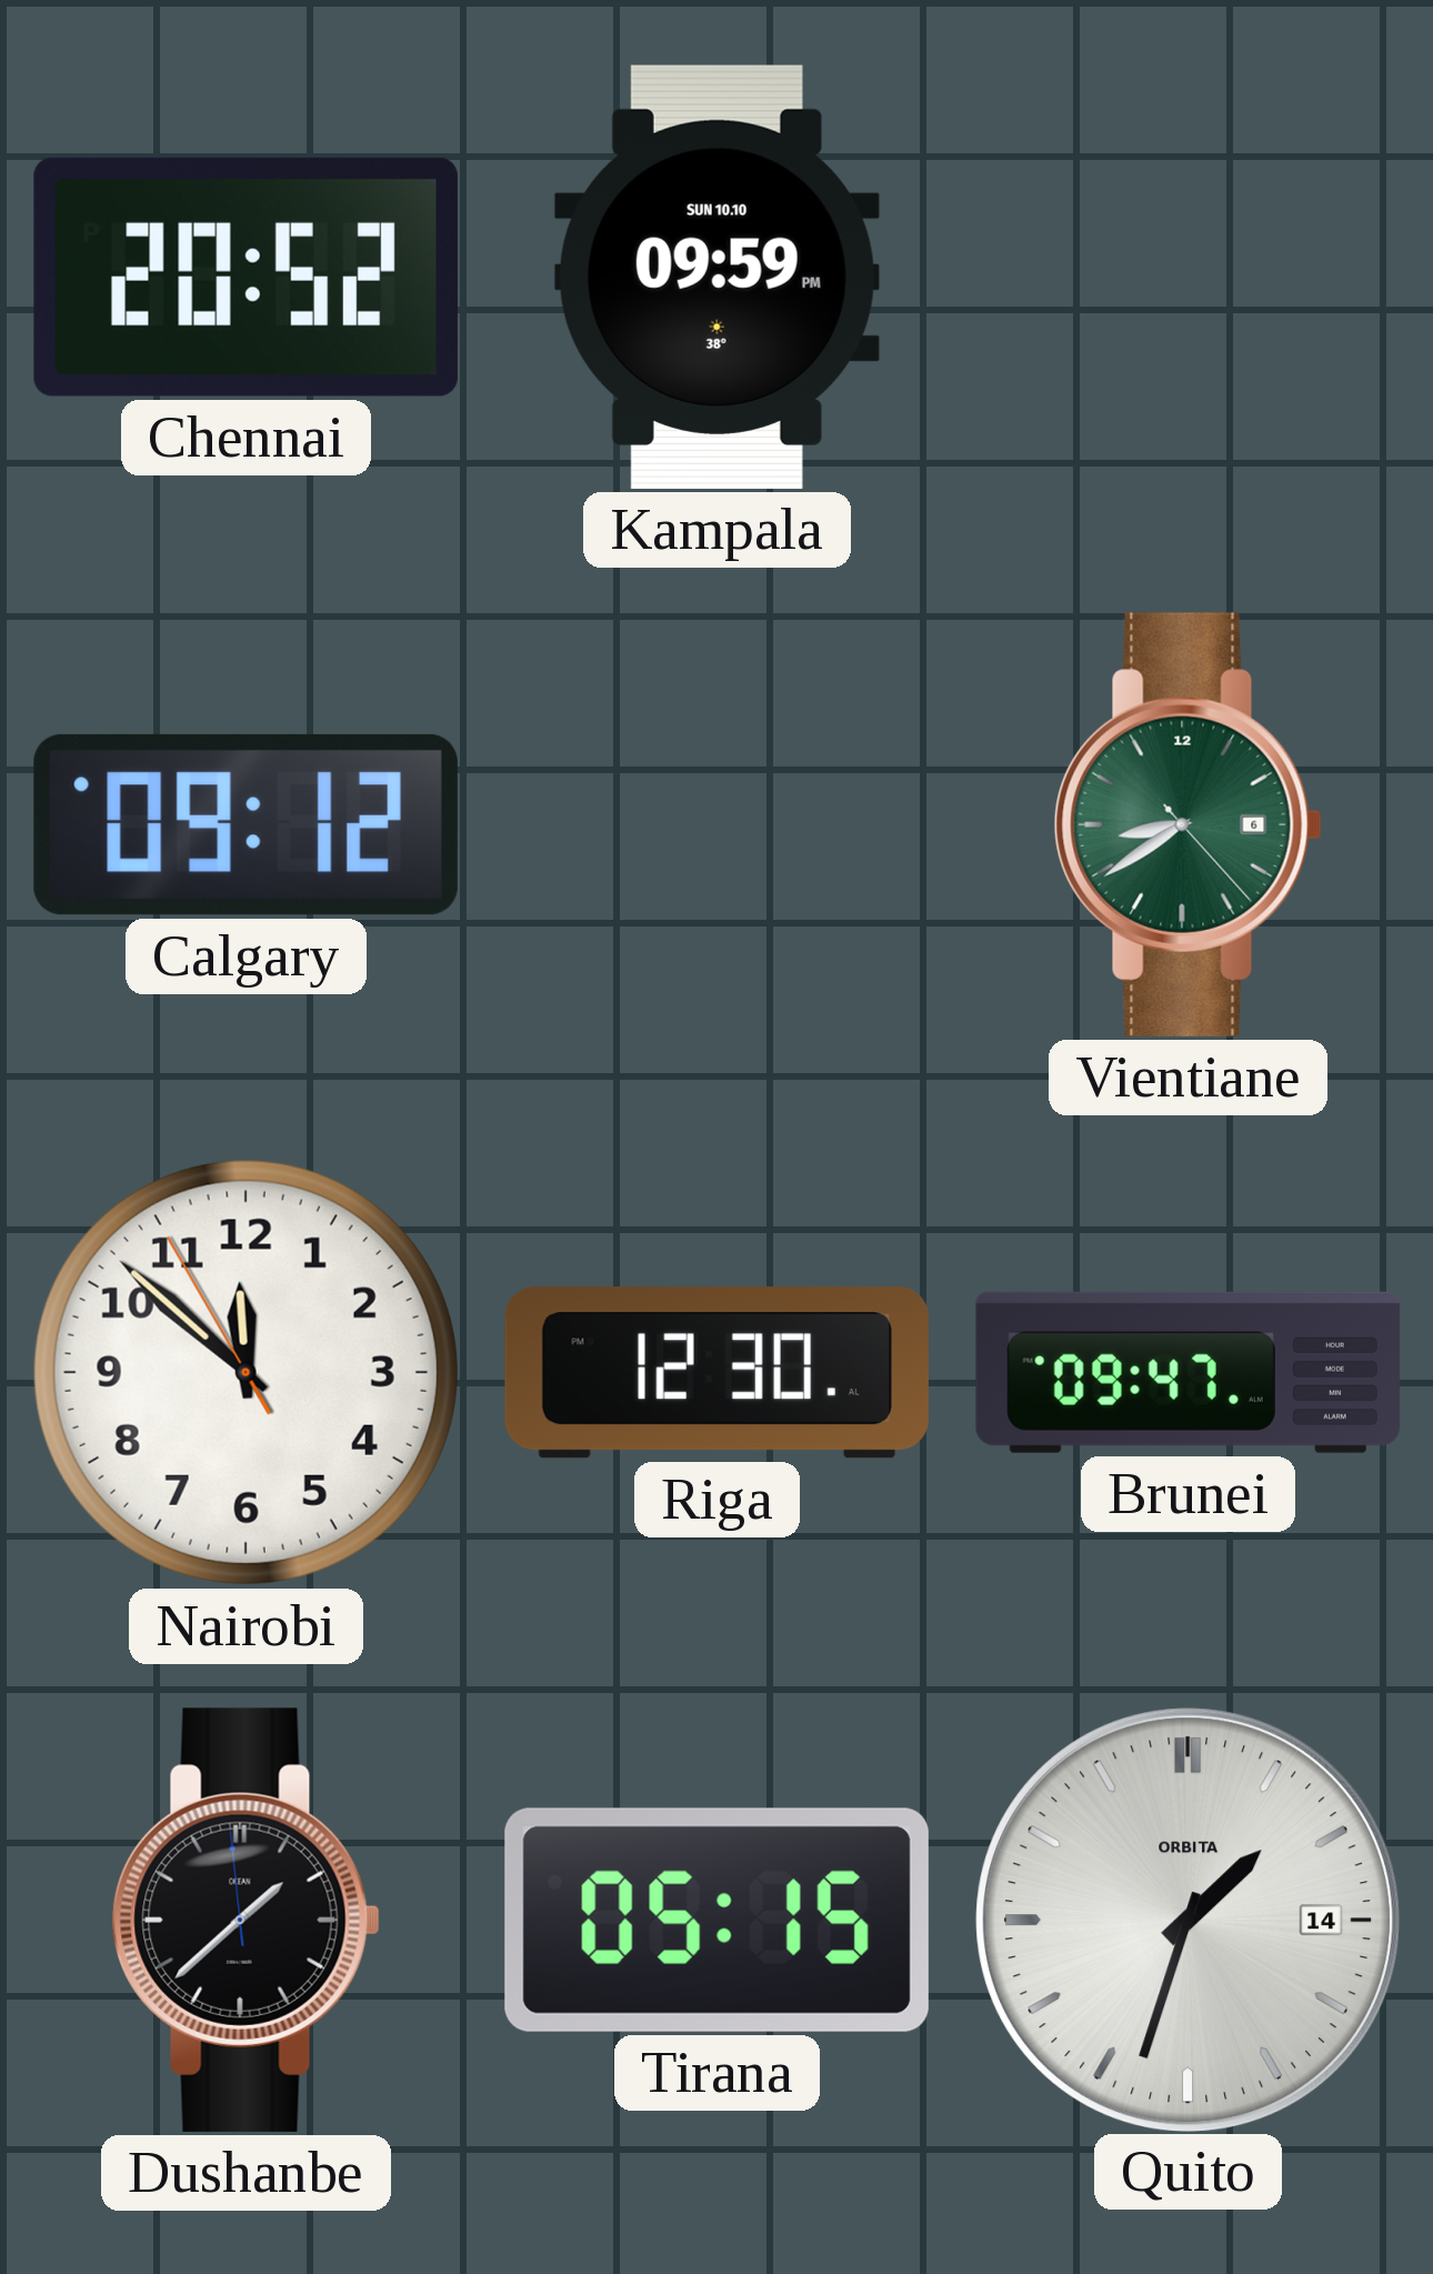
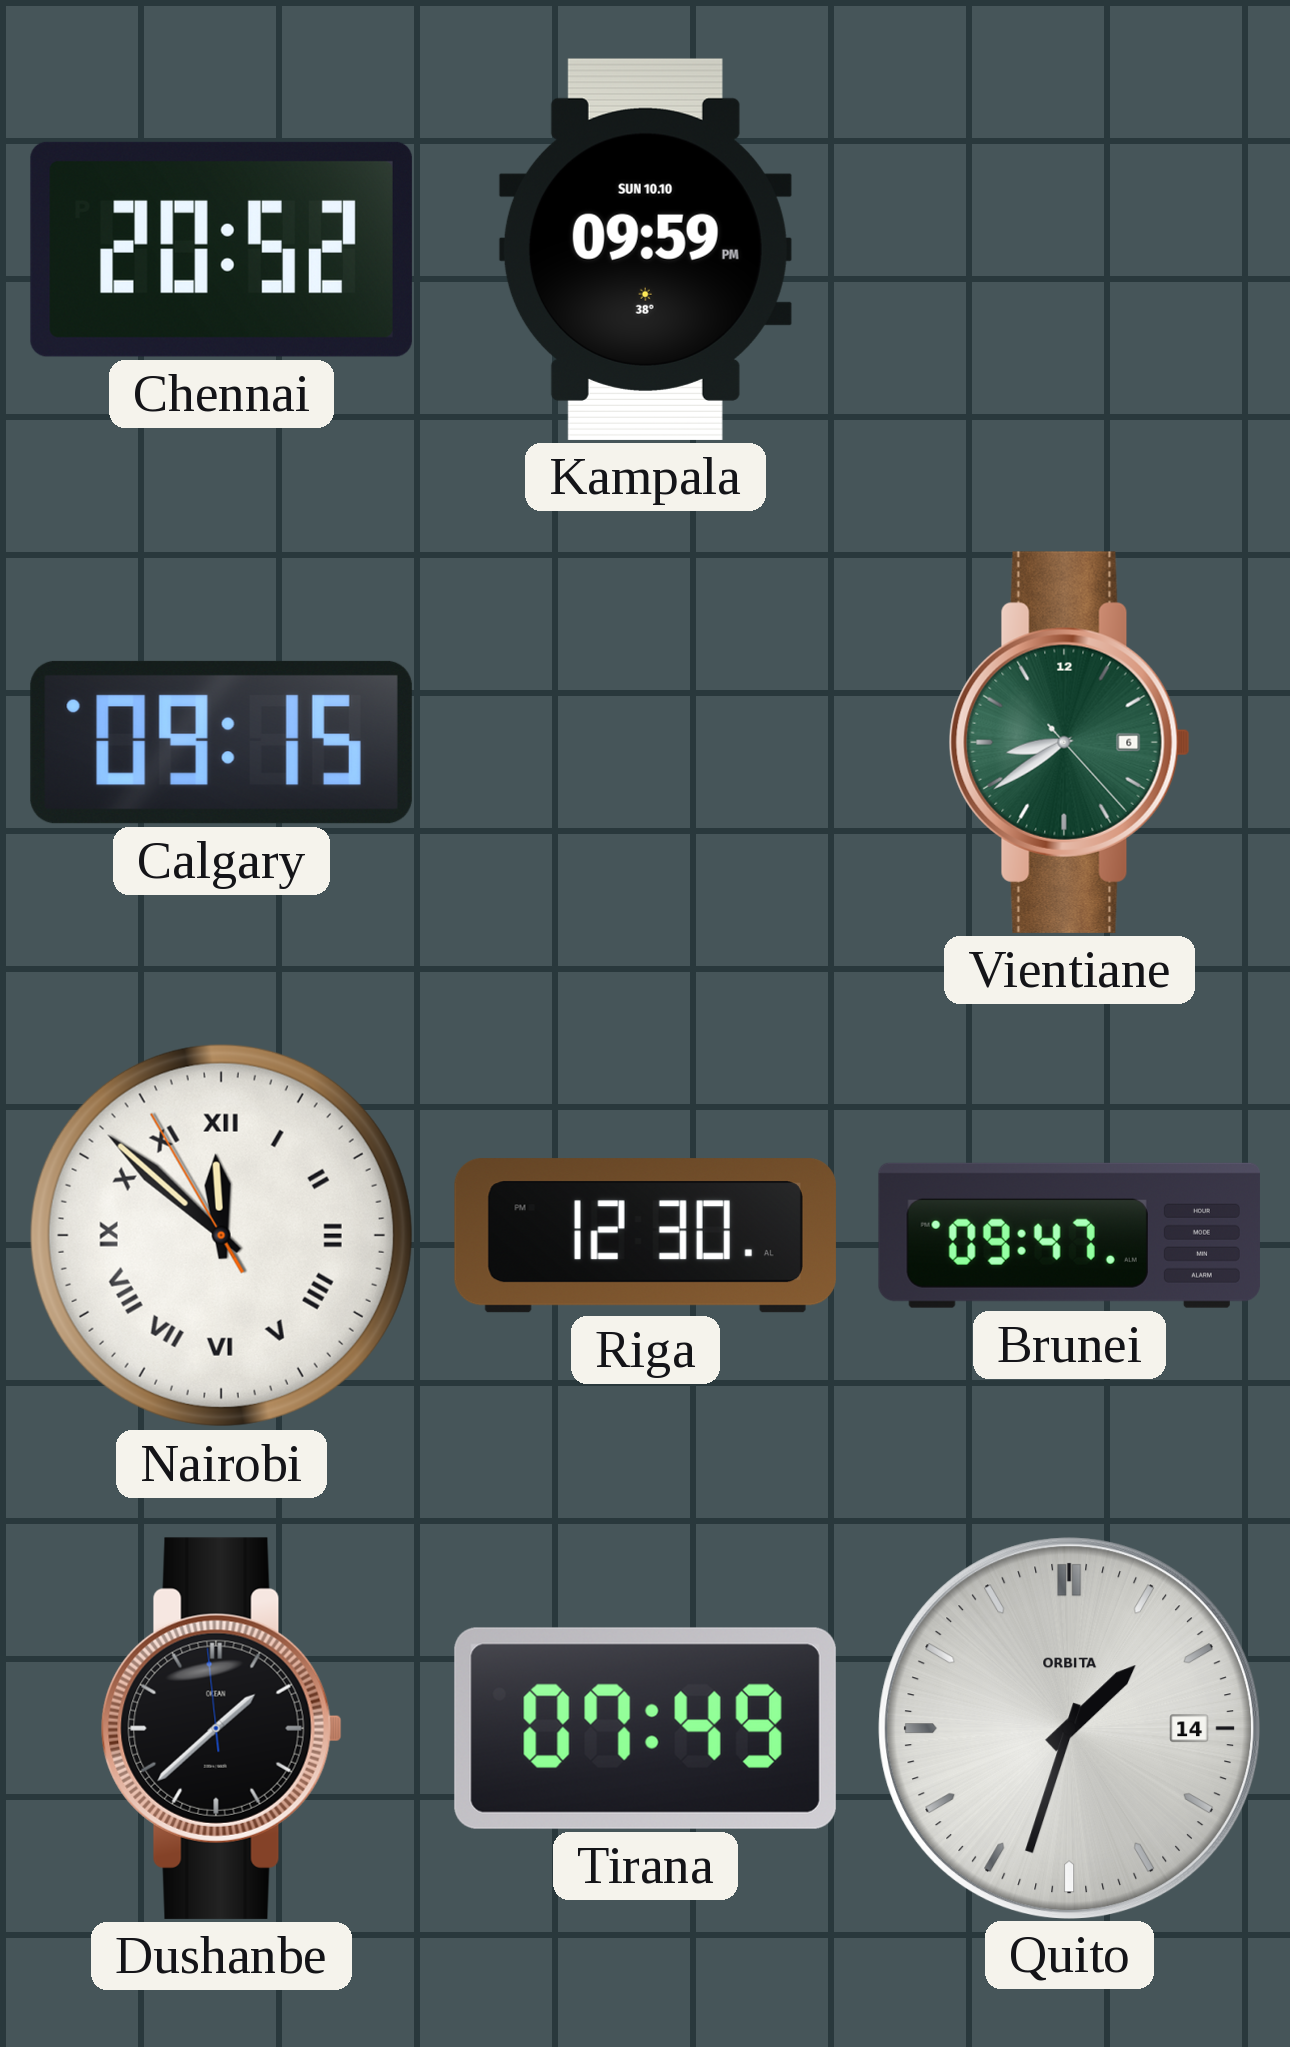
Calgary: 09:12 -> 09:15
Nairobi numerals: Arabic -> Roman
Tirana: 05:15 -> 07:49
